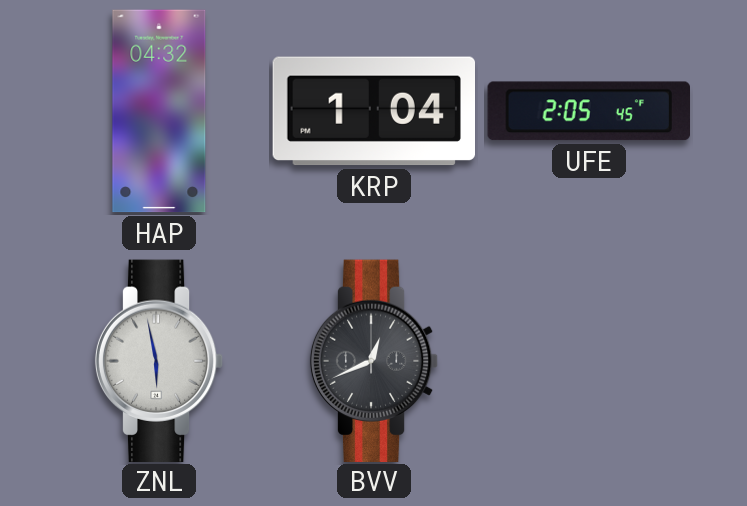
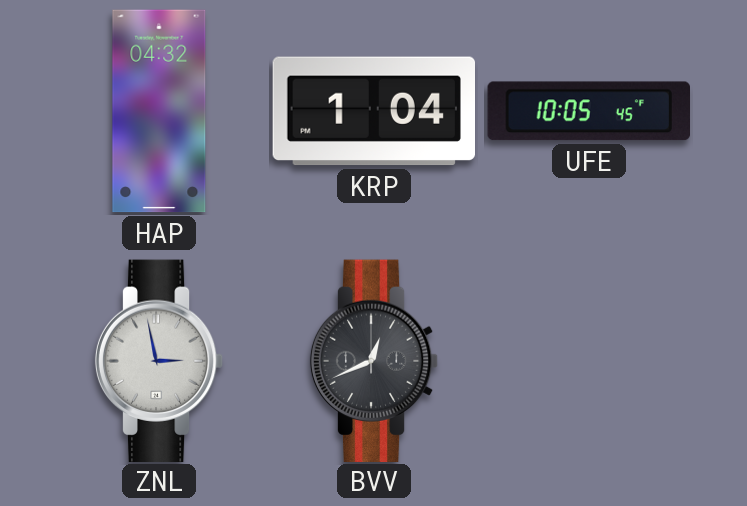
UFE: 2:05 -> 10:05
ZNL: 5:58 -> 2:58
